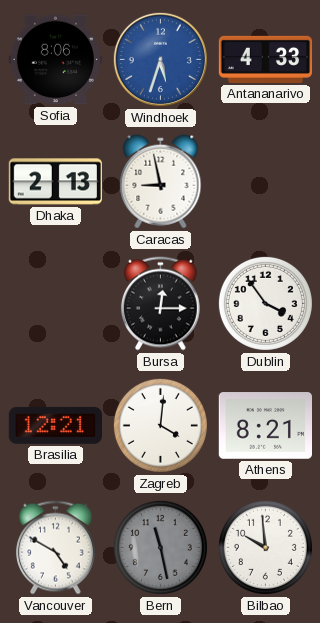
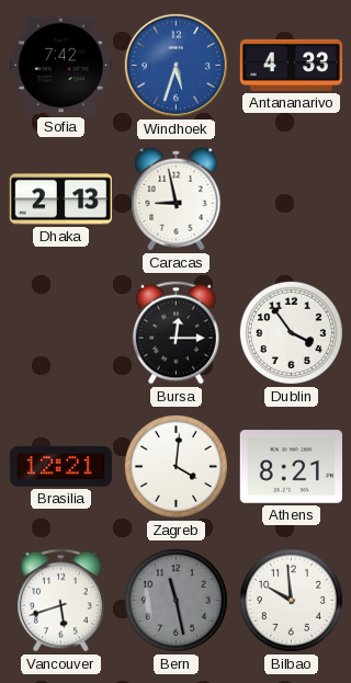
Sofia: 8:06 -> 7:42
Vancouver: 4:50 -> 5:42
